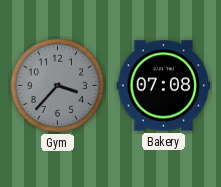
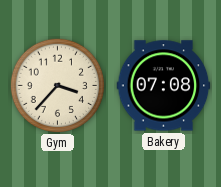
Gym dial: grey -> cream
